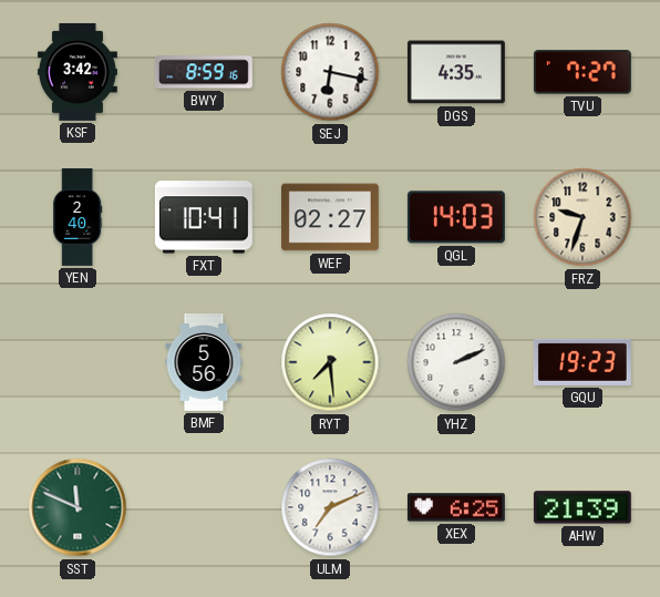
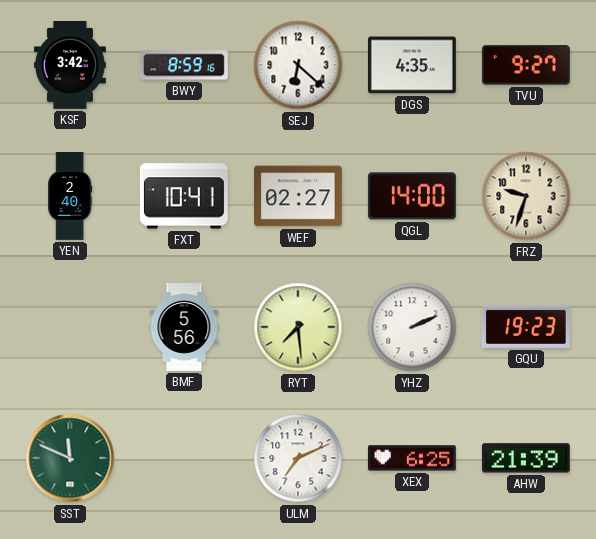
SEJ: 6:17 -> 6:22
TVU: 7:27 -> 9:27
QGL: 14:03 -> 14:00
